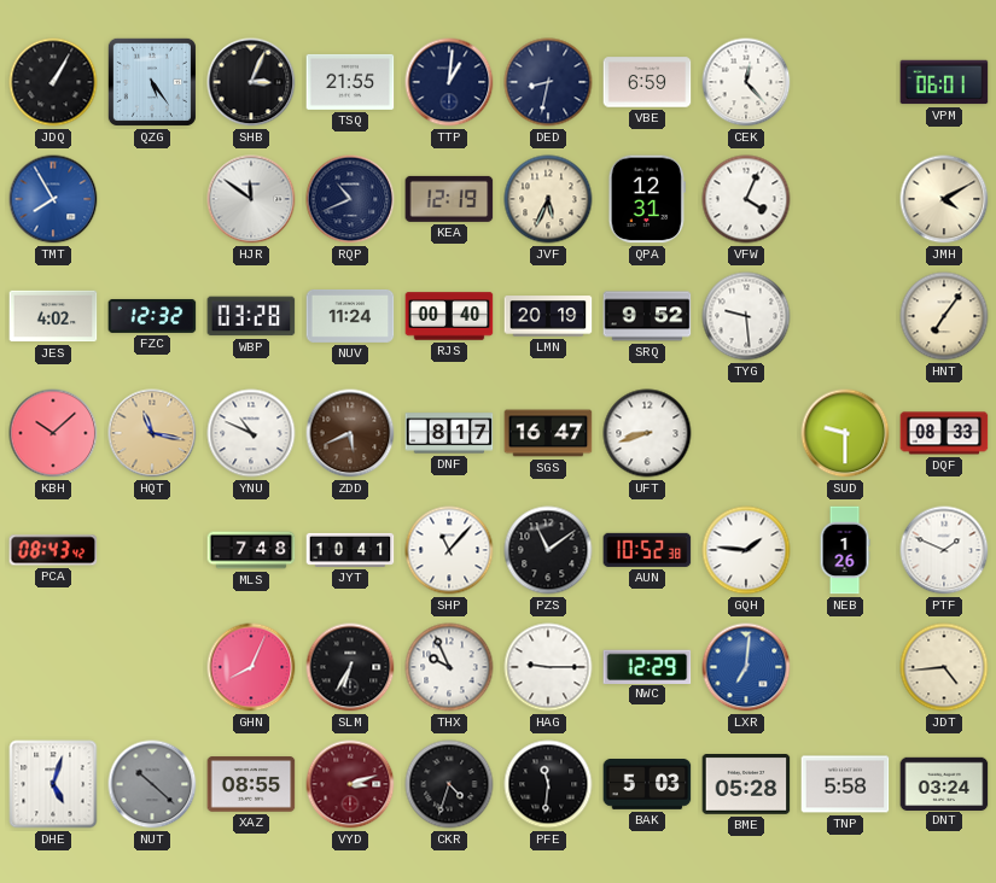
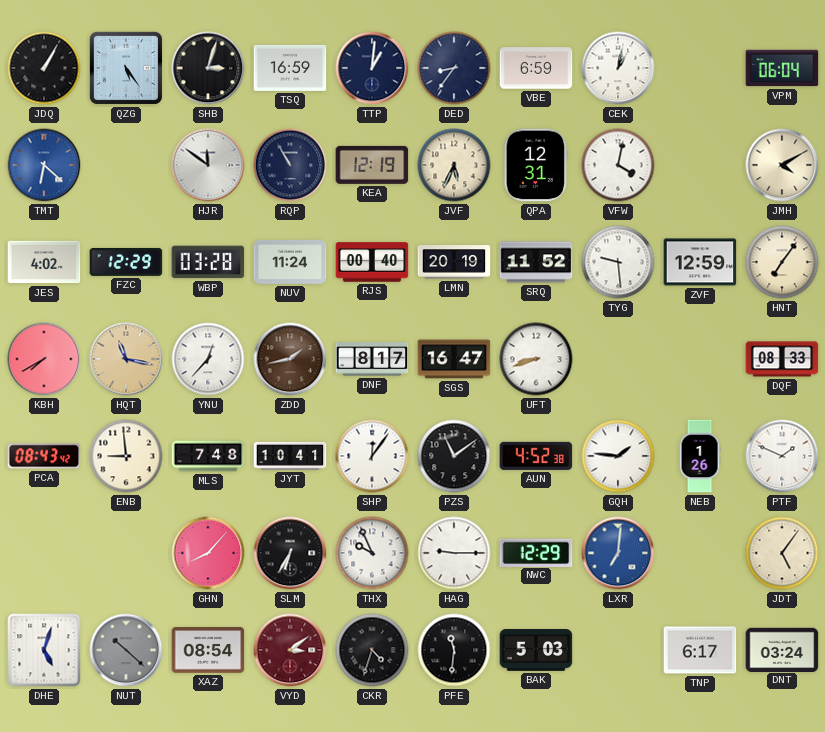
SHB: 3:04 -> 3:03
TSQ: 21:55 -> 16:59
DED: 8:32 -> 8:36
CEK: 12:23 -> 1:02
VPM: 06:01 -> 06:04
TMT: 7:55 -> 6:22
RQP: 10:41 -> 10:55
VFW: 4:04 -> 4:02
FZC: 12:32 -> 12:29
SRQ: 9:52 -> 11:52
ZVF: none -> 12:59
KBH: 10:08 -> 7:40
YNU: 10:49 -> 12:37
ZDD: 5:41 -> 1:43
SUD: 9:30 -> none
ENB: none -> 8:59
SHP: 11:07 -> 12:06
AUN: 10:52 -> 4:52
GHN: 8:04 -> 8:07
JDT: 4:44 -> 5:06
XAZ: 08:55 -> 08:54
VYD: 3:12 -> 3:09
BME: 05:28 -> none
TNP: 5:58 -> 6:17
